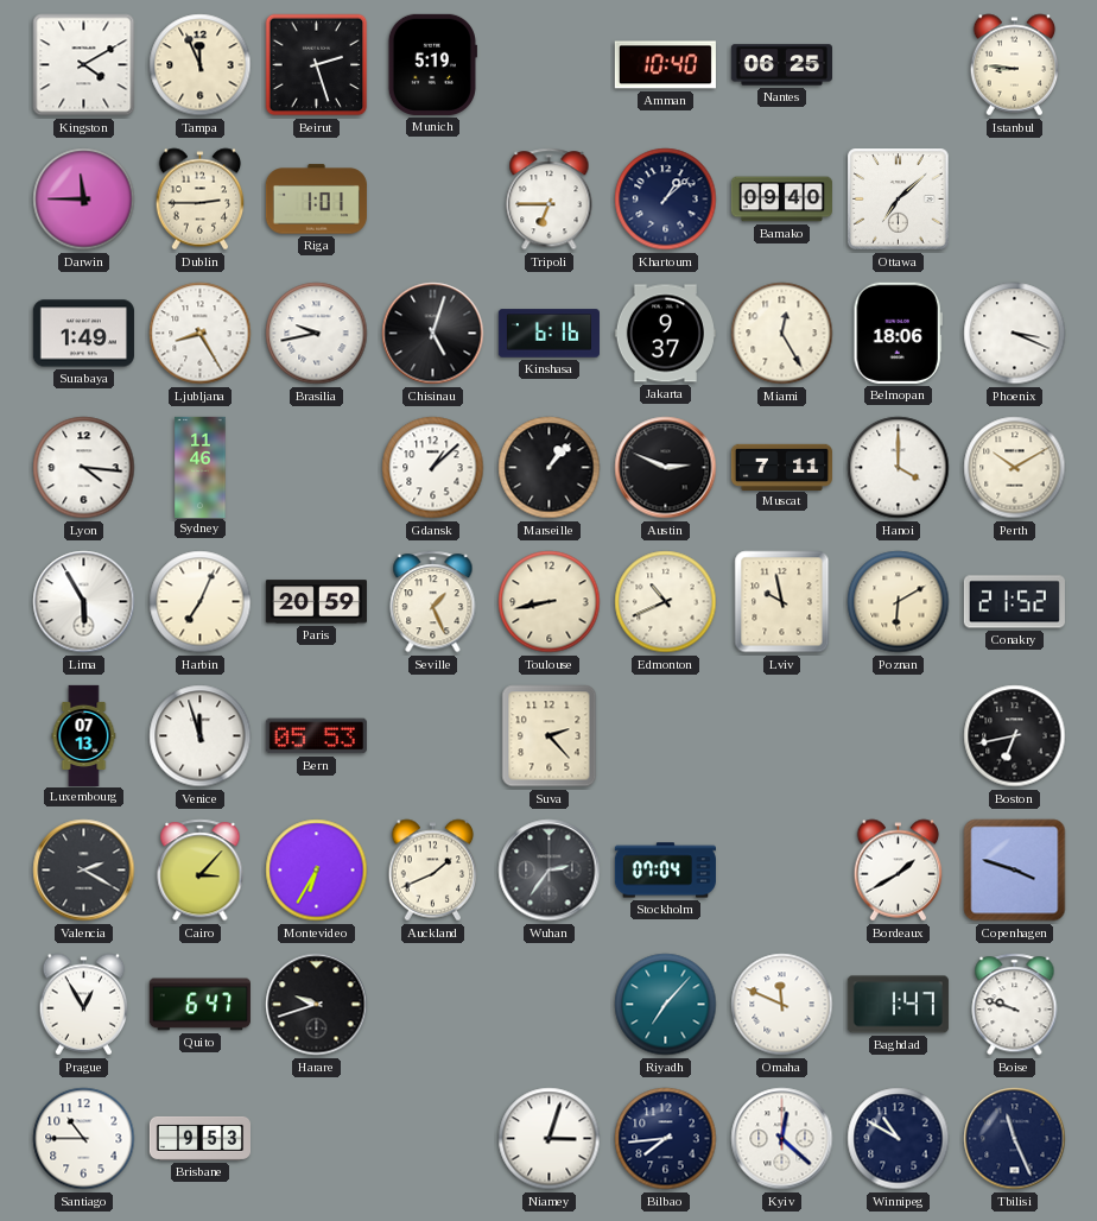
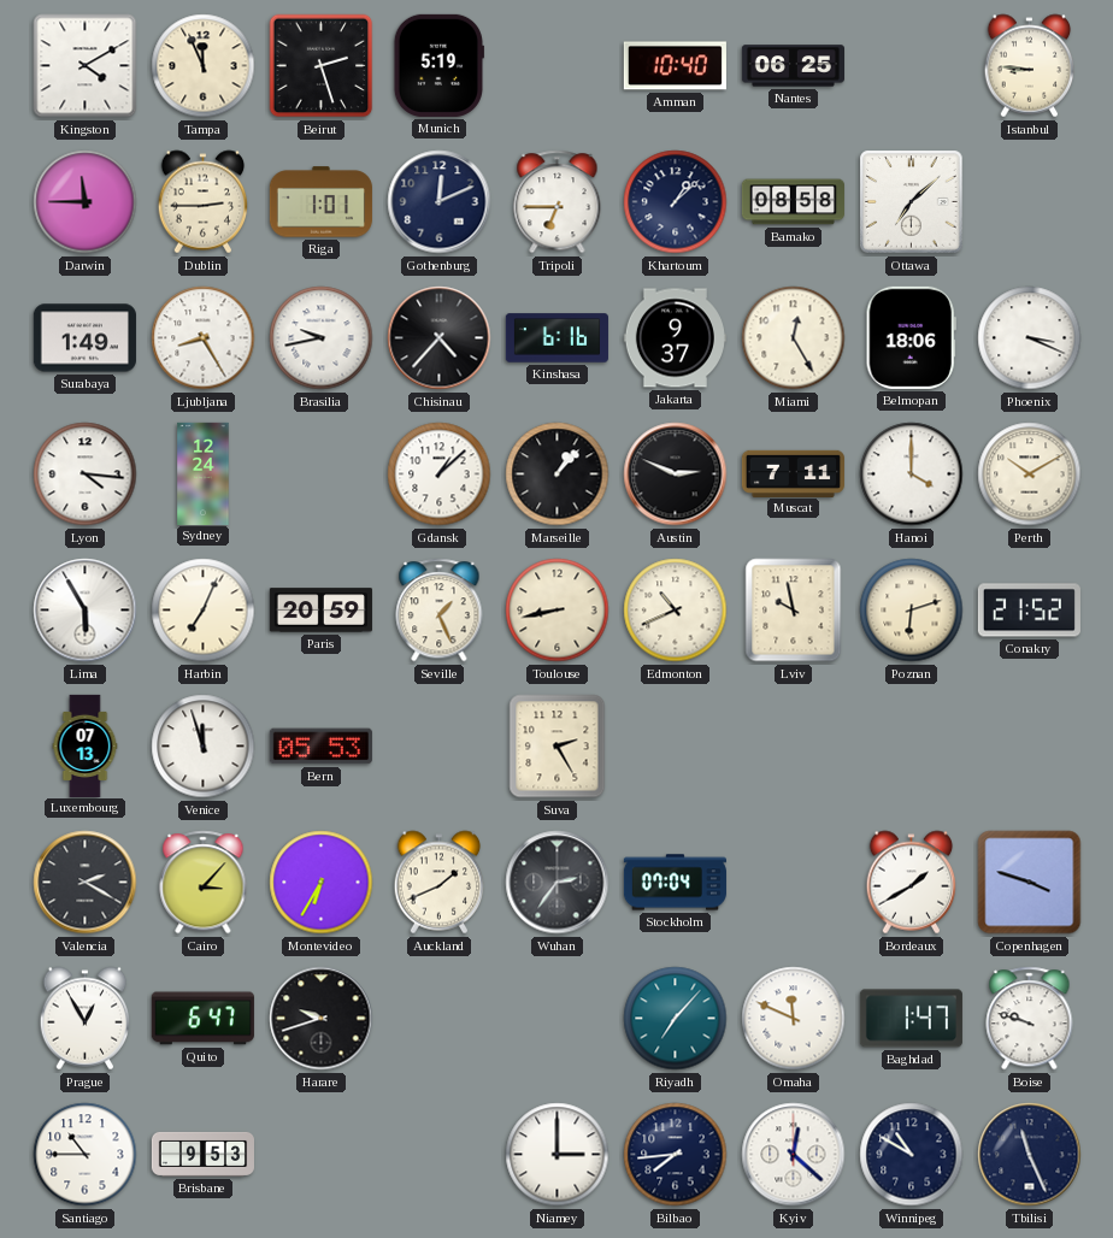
Gothenburg: none -> 12:11
Bamako: 09:40 -> 08:58
Chisinau: 5:03 -> 4:37
Sydney: 11:46 -> 12:24
Poznan: 6:10 -> 6:12
Suva: 2:23 -> 2:25
Boston: 6:43 -> none
Niamey: 3:03 -> 3:00
